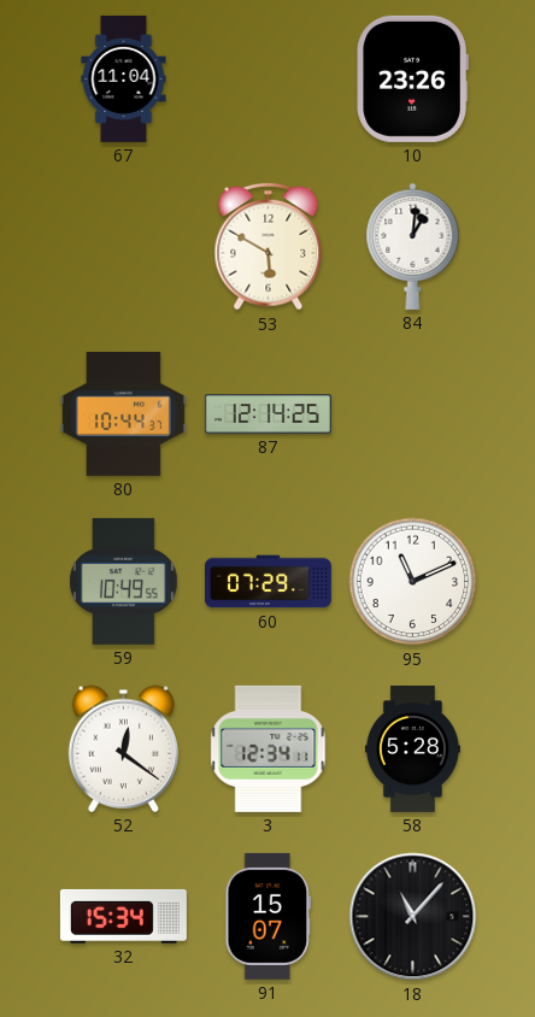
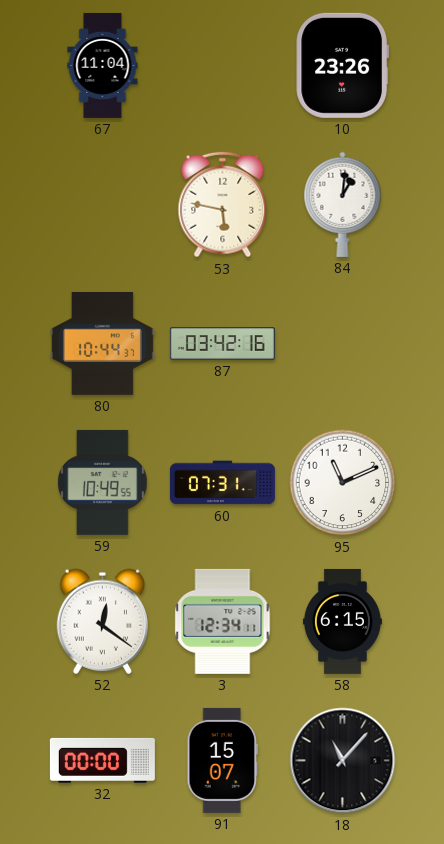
53: 5:50 -> 5:47
87: 12:14 -> 03:42
60: 07:29 -> 07:31
58: 5:28 -> 6:15
32: 15:34 -> 00:00
